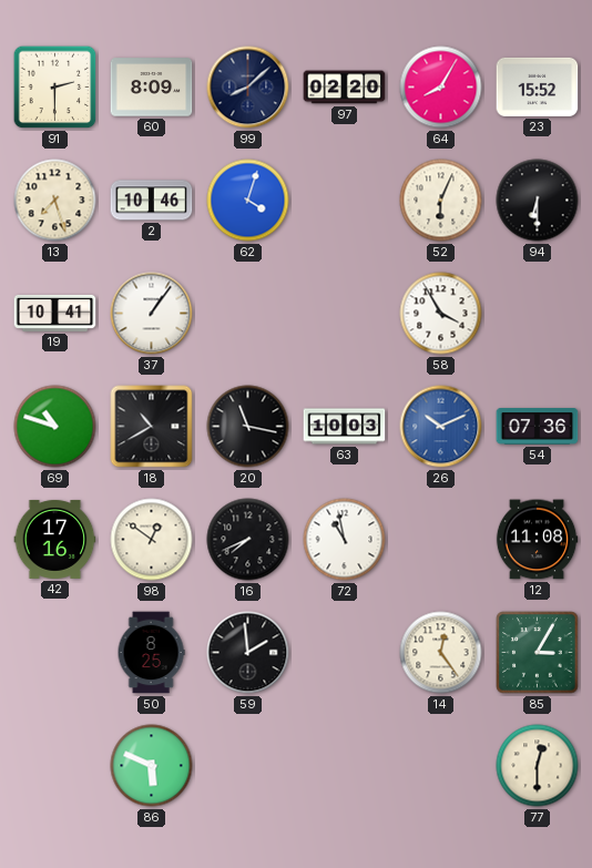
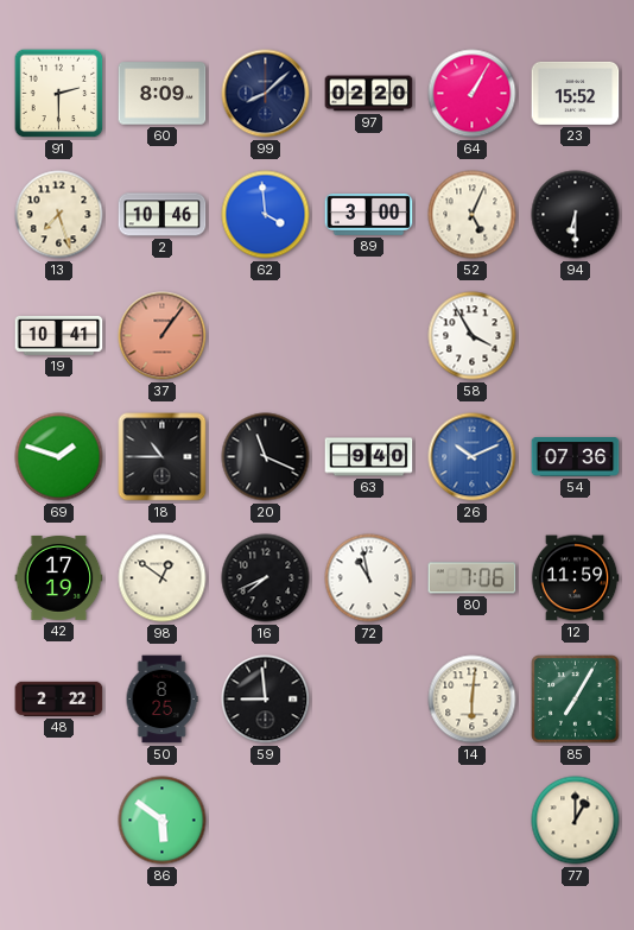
64: 8:05 -> 1:05
62: 4:03 -> 3:59
89: none -> 3:00
52: 6:04 -> 5:04
37 dial: white -> salmon
69: 10:48 -> 1:48
18: 10:40 -> 10:45
20: 11:17 -> 11:19
63: 10:03 -> 9:40
42: 17:16 -> 17:19
80: none -> 7:06
12: 11:08 -> 11:59
48: none -> 2:22
59: 1:59 -> 8:59
14: 12:24 -> 6:01
85: 3:05 -> 7:05
86: 5:49 -> 5:51
77: 12:30 -> 1:00
